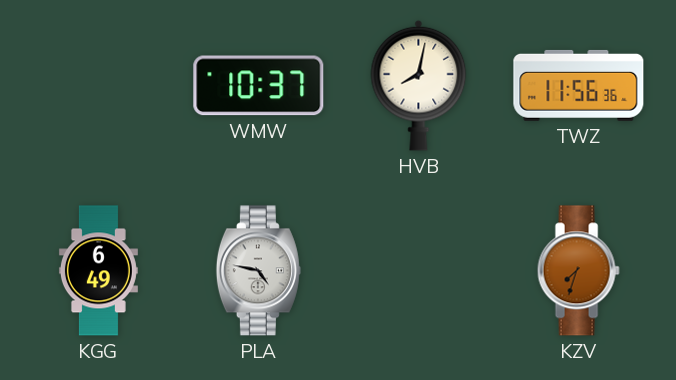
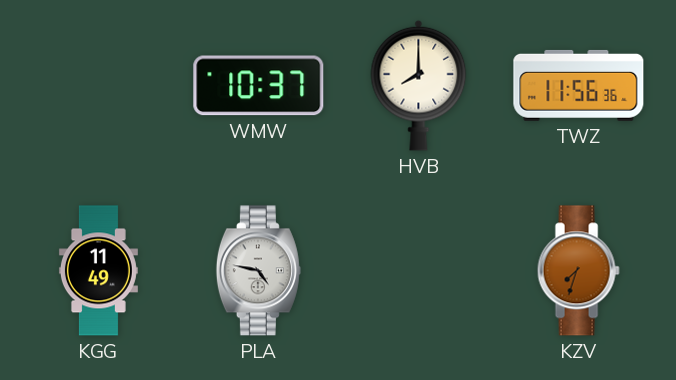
HVB: 8:02 -> 8:00
KGG: 6:49 -> 11:49
